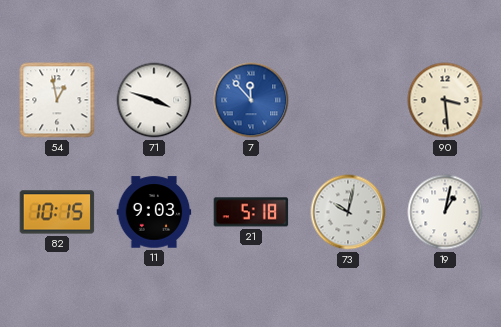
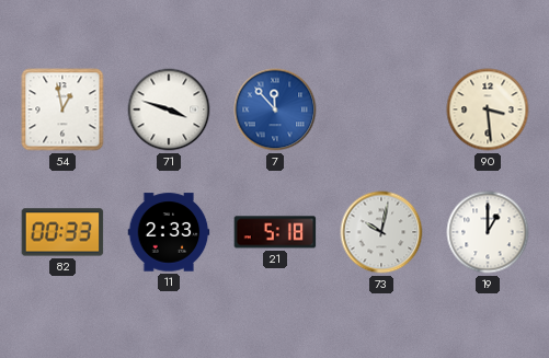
82: 10:15 -> 00:33
11: 9:03 -> 2:33
19: 1:02 -> 1:00
